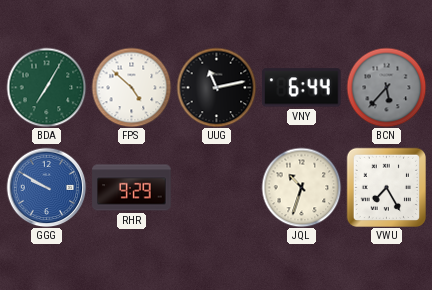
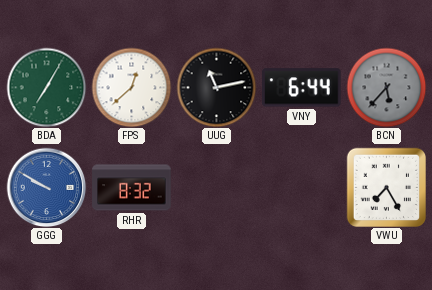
FPS: 4:52 -> 12:38
RHR: 9:29 -> 8:32
JQL: 10:33 -> none
